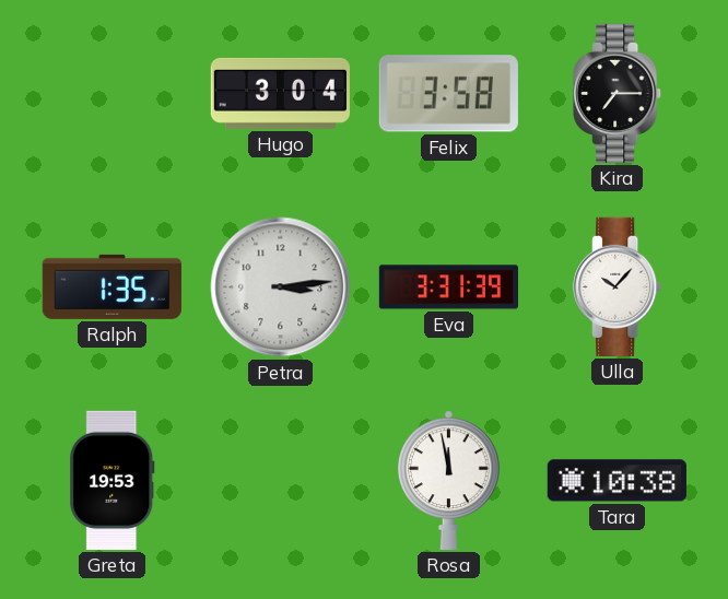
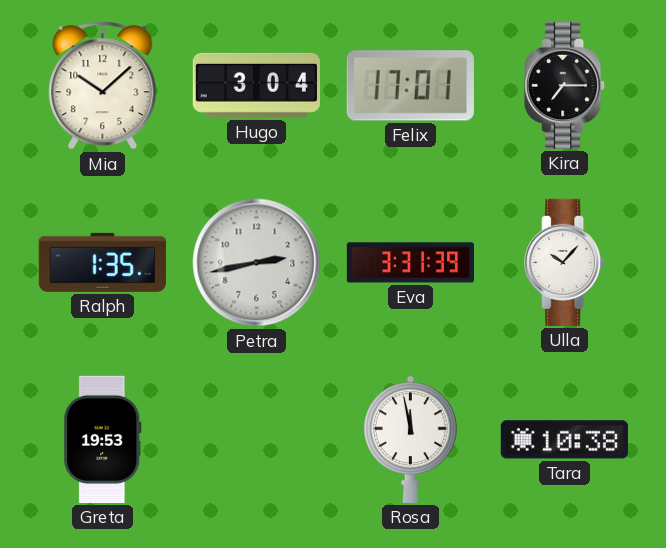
Mia: none -> 10:08
Felix: 3:58 -> 17:01
Petra: 3:14 -> 2:43
